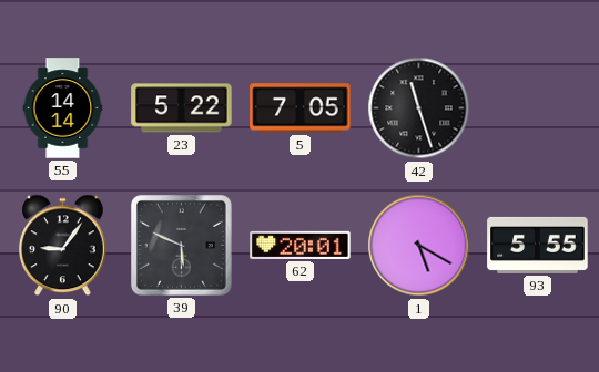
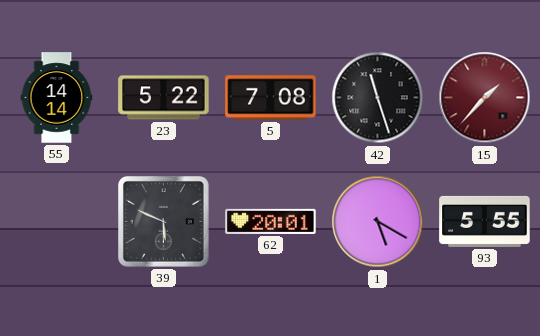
5: 7:05 -> 7:08
15: none -> 1:37
90: 9:06 -> none
